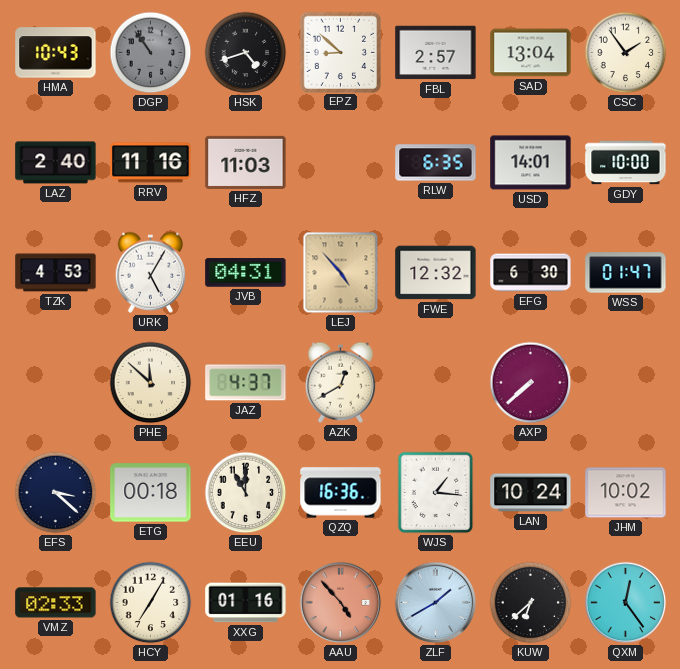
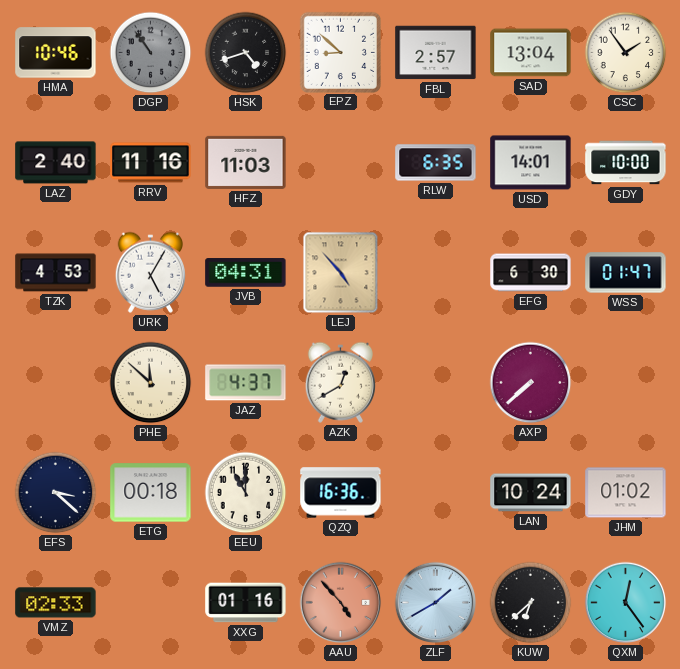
HMA: 10:43 -> 10:46
FWE: 12:32 -> none
WJS: 1:16 -> none
JHM: 10:02 -> 01:02
HCY: 7:05 -> none
